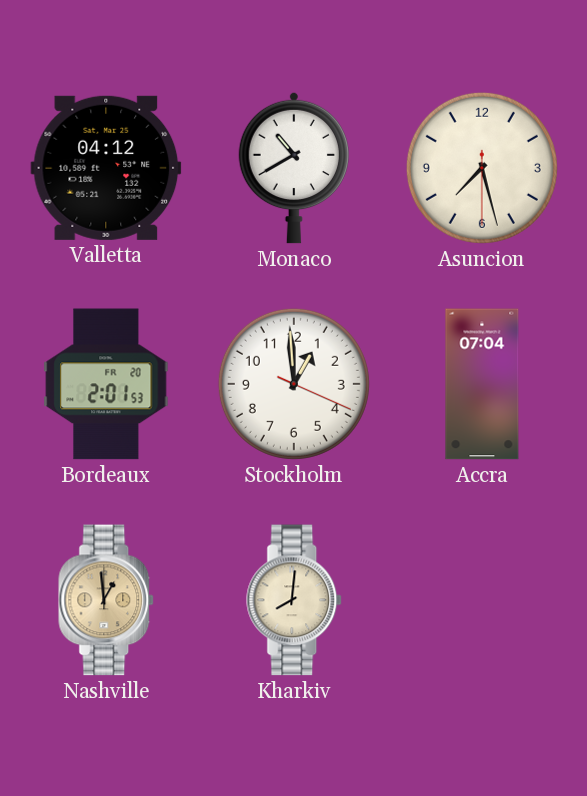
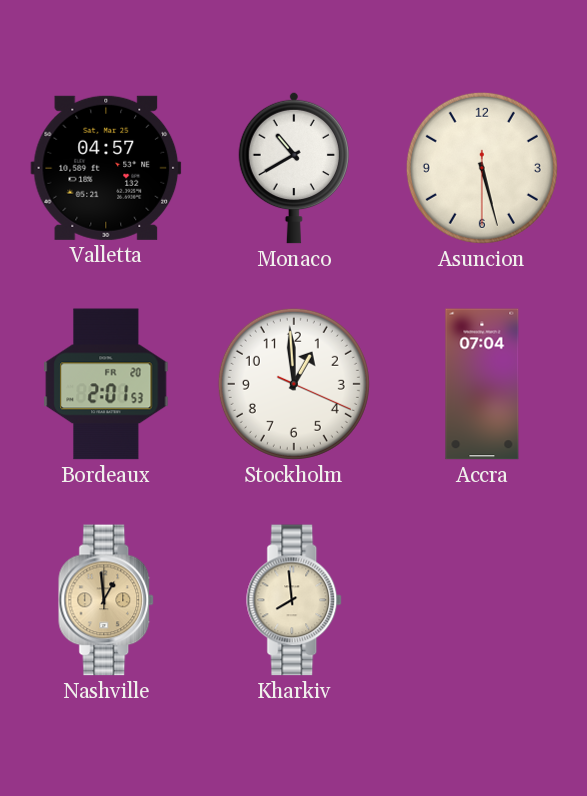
Valletta: 04:12 -> 04:57
Asuncion: 7:27 -> 5:27
Kharkiv: 8:01 -> 7:59
